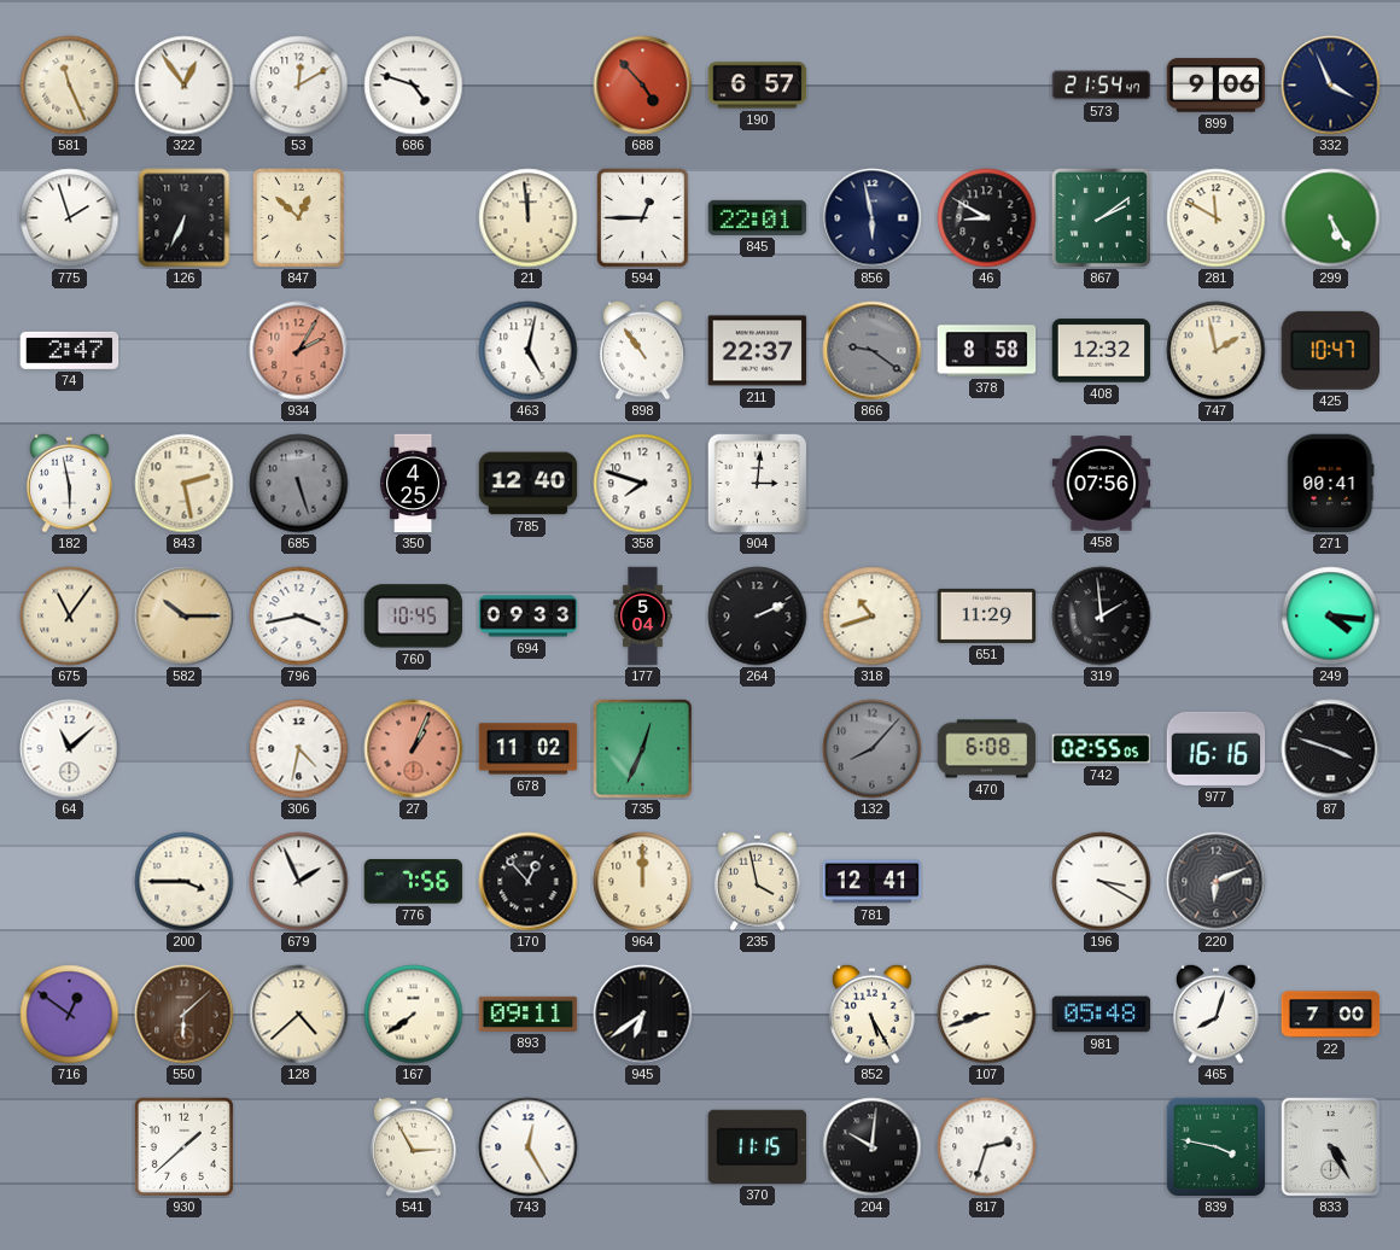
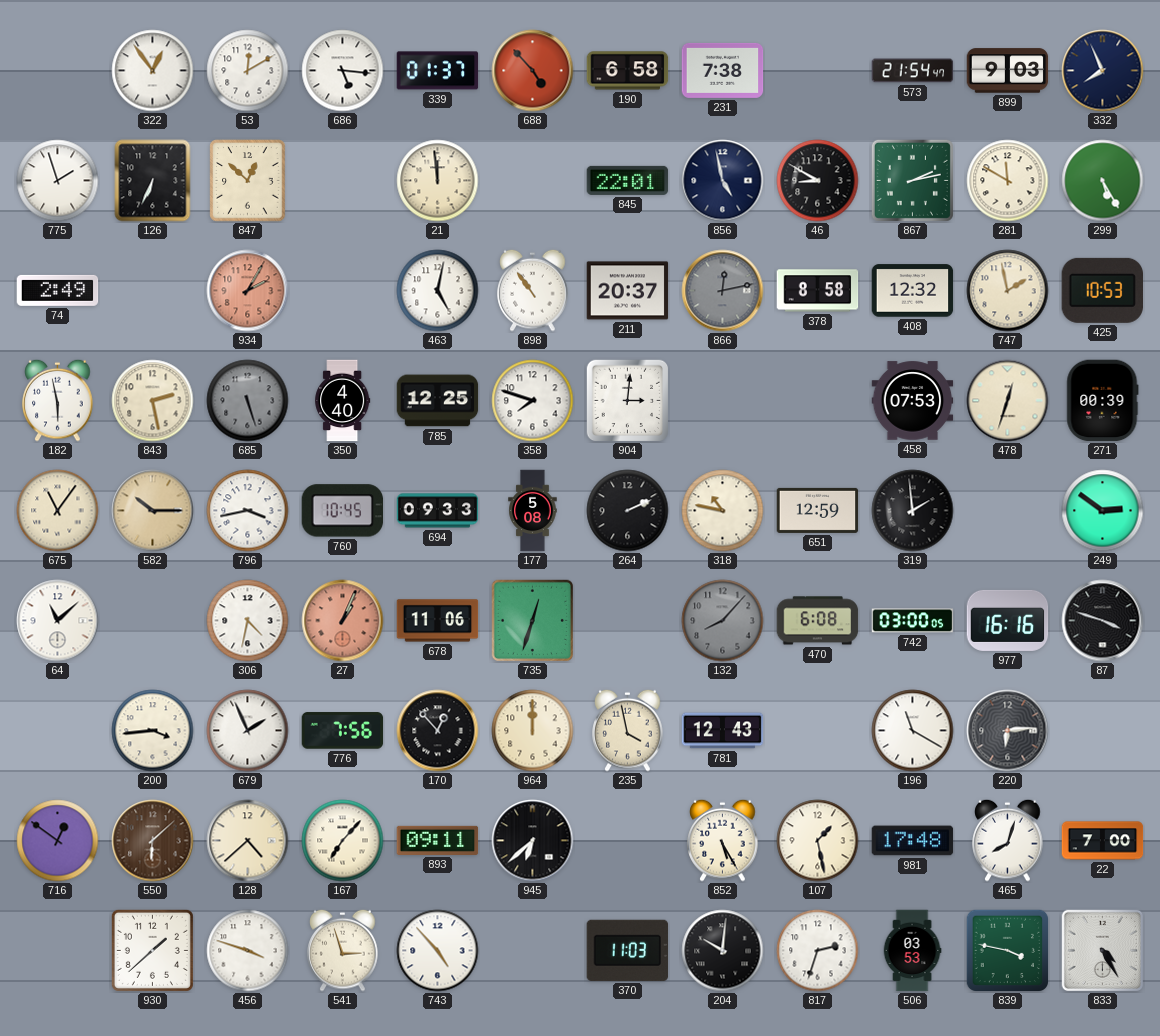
581: 11:26 -> none
686: 4:48 -> 5:16
339: none -> 01:37
190: 6:57 -> 6:58
231: none -> 7:38
899: 9:06 -> 9:03
332: 3:56 -> 7:56
594: 12:45 -> none
856: 5:58 -> 4:58
867: 2:09 -> 2:13
74: 2:47 -> 2:49
211: 22:37 -> 20:37
866: 9:21 -> 12:13
425: 10:47 -> 10:53
350: 4:25 -> 4:40
785: 12:40 -> 12:25
458: 07:56 -> 07:53
478: none -> 12:33
271: 00:41 -> 00:39
177: 5:04 -> 5:08
318: 10:42 -> 10:47
651: 11:29 -> 12:59
249: 4:16 -> 2:51
678: 11:02 -> 11:06
735: 12:34 -> 12:33
742: 02:55 -> 03:00
200: 3:45 -> 3:44
781: 12:41 -> 12:43
196: 3:20 -> 11:20
220: 6:11 -> 6:14
167: 7:39 -> 7:07
945: 6:39 -> 6:38
107: 8:42 -> 1:28
981: 05:48 -> 17:48
456: none -> 3:48
541: 2:55 -> 2:57
743: 12:25 -> 4:53
370: 11:15 -> 11:03
506: none -> 03:53
